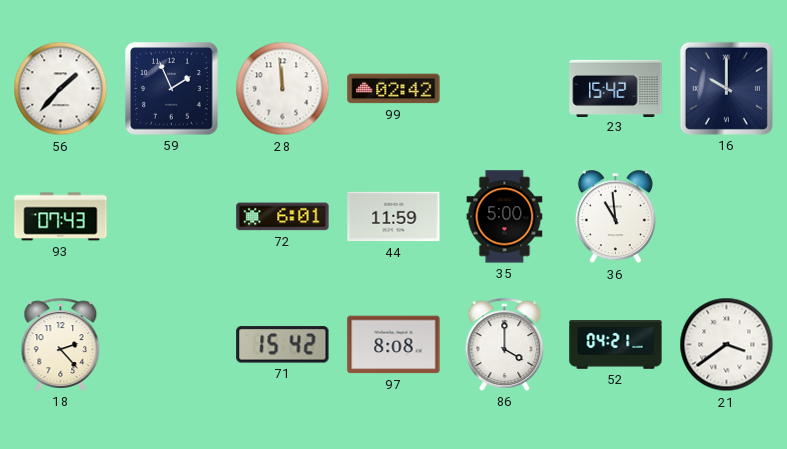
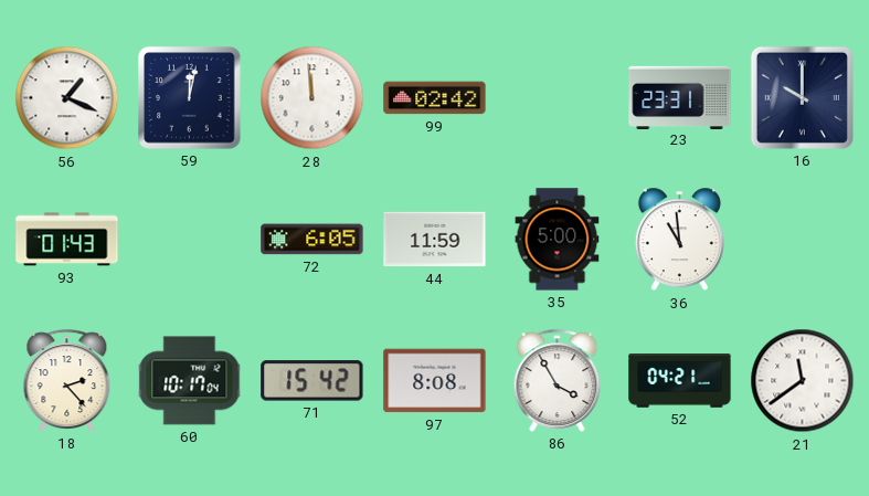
56: 1:37 -> 1:19
59: 1:56 -> 12:02
23: 15:42 -> 23:31
93: 07:43 -> 01:43
72: 6:01 -> 6:05
60: none -> 10:17
86: 4:00 -> 3:55
21: 3:39 -> 11:39
